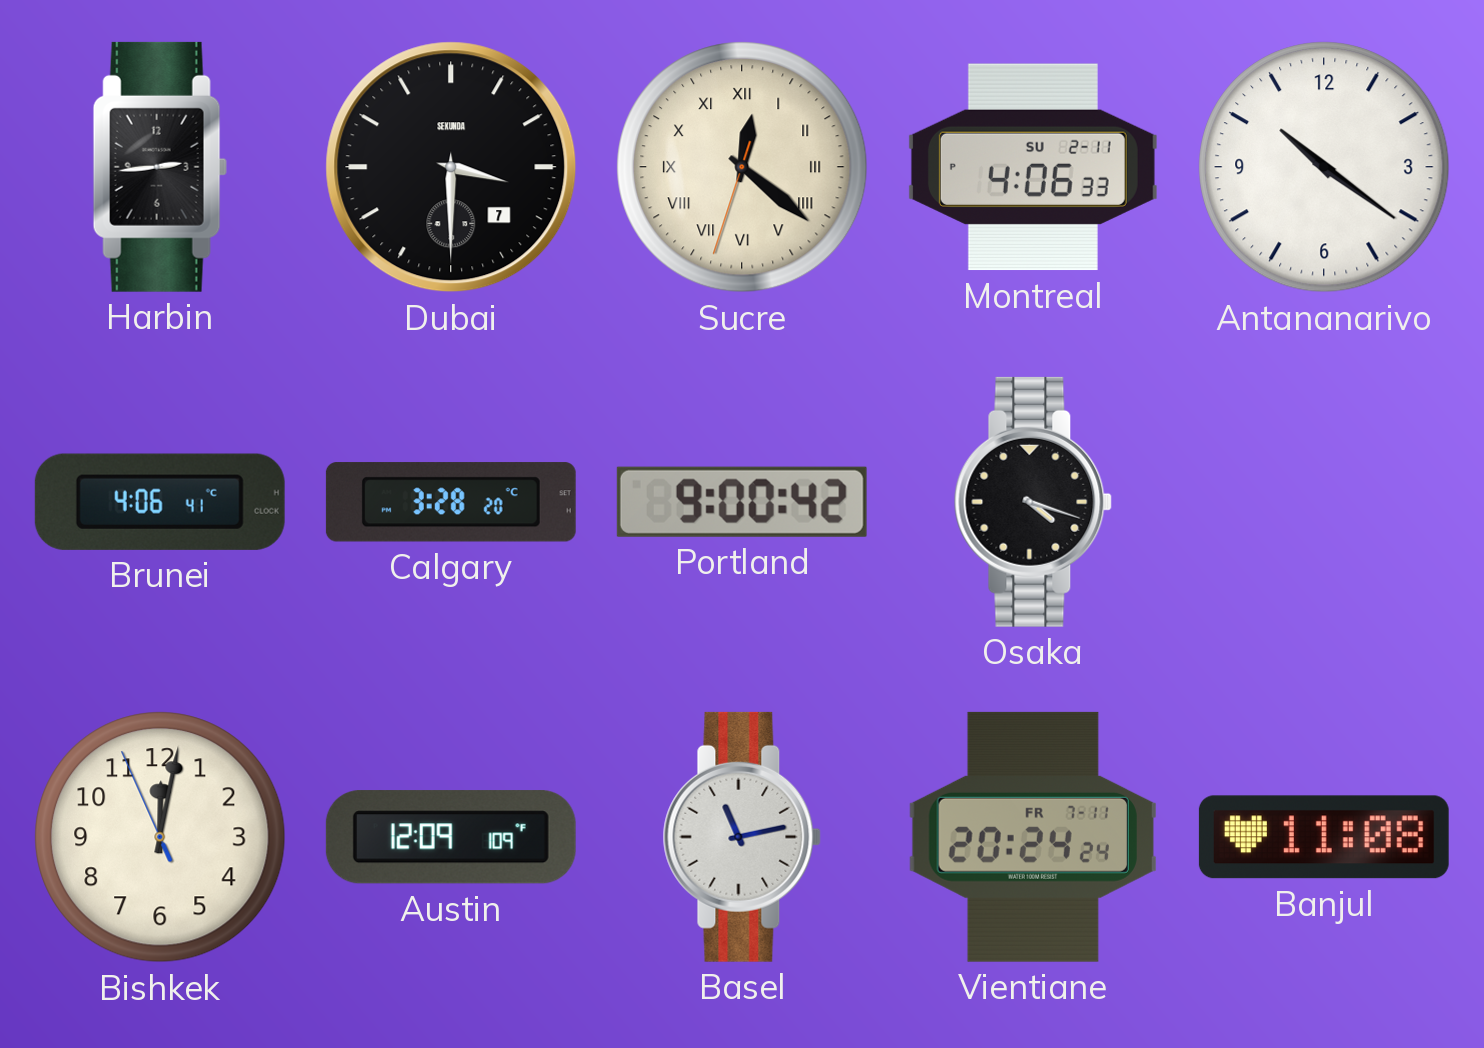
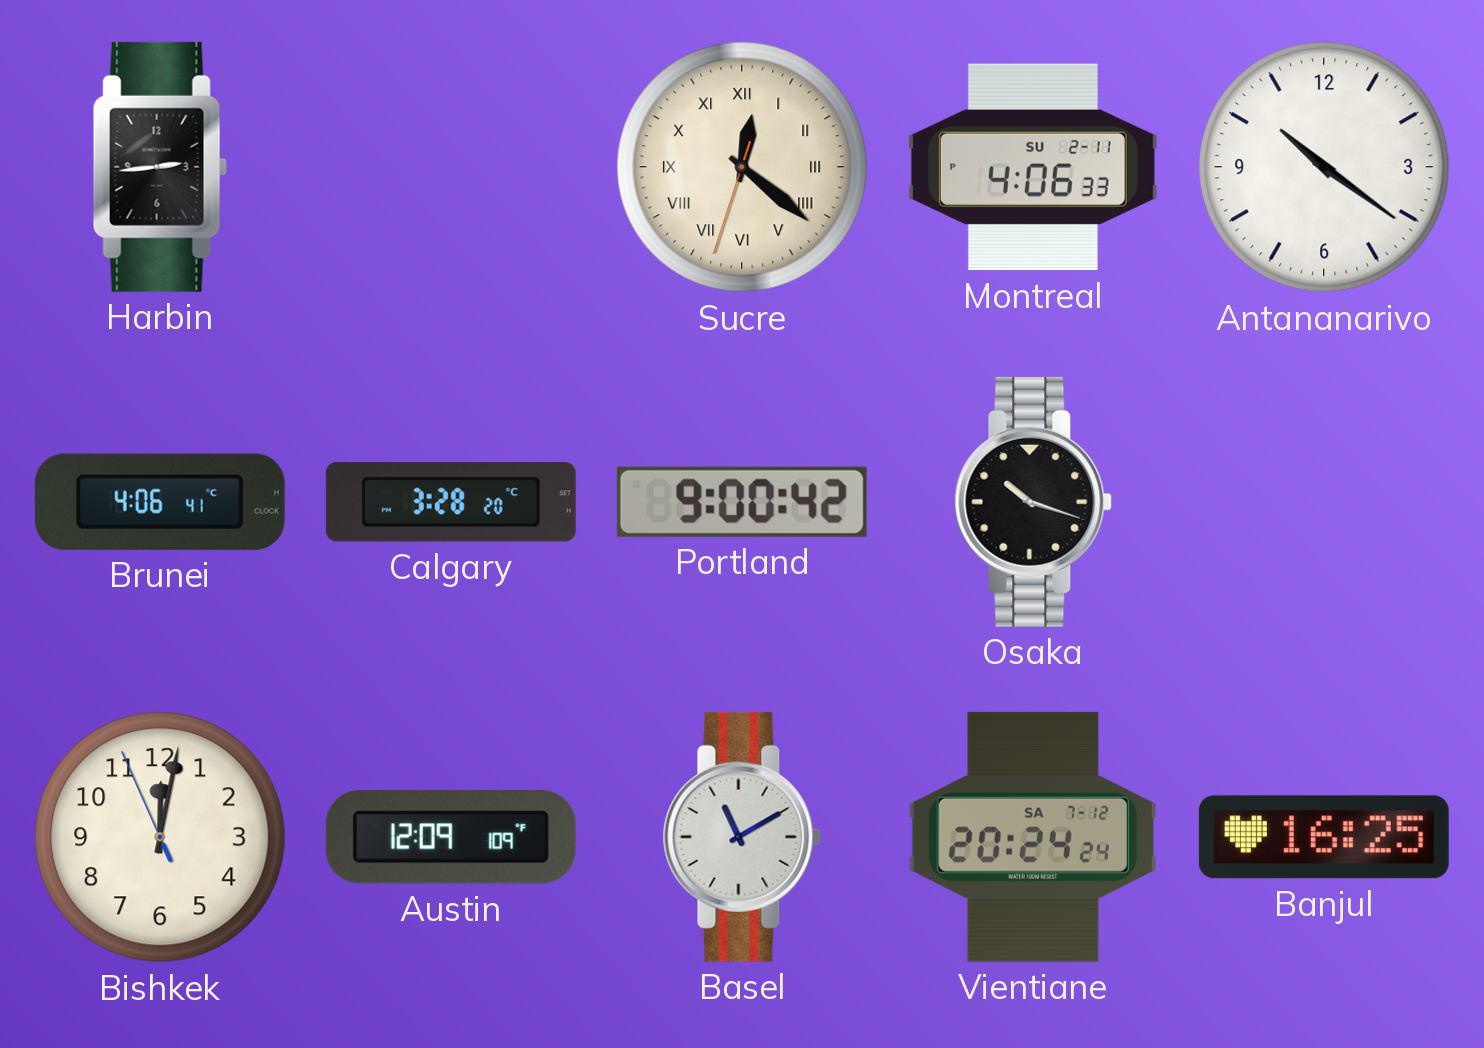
Dubai: 3:30 -> none
Osaka: 4:18 -> 10:18
Basel: 11:13 -> 11:10
Vientiane date: FR 7-11 -> SA 7-12
Banjul: 11:08 -> 16:25
